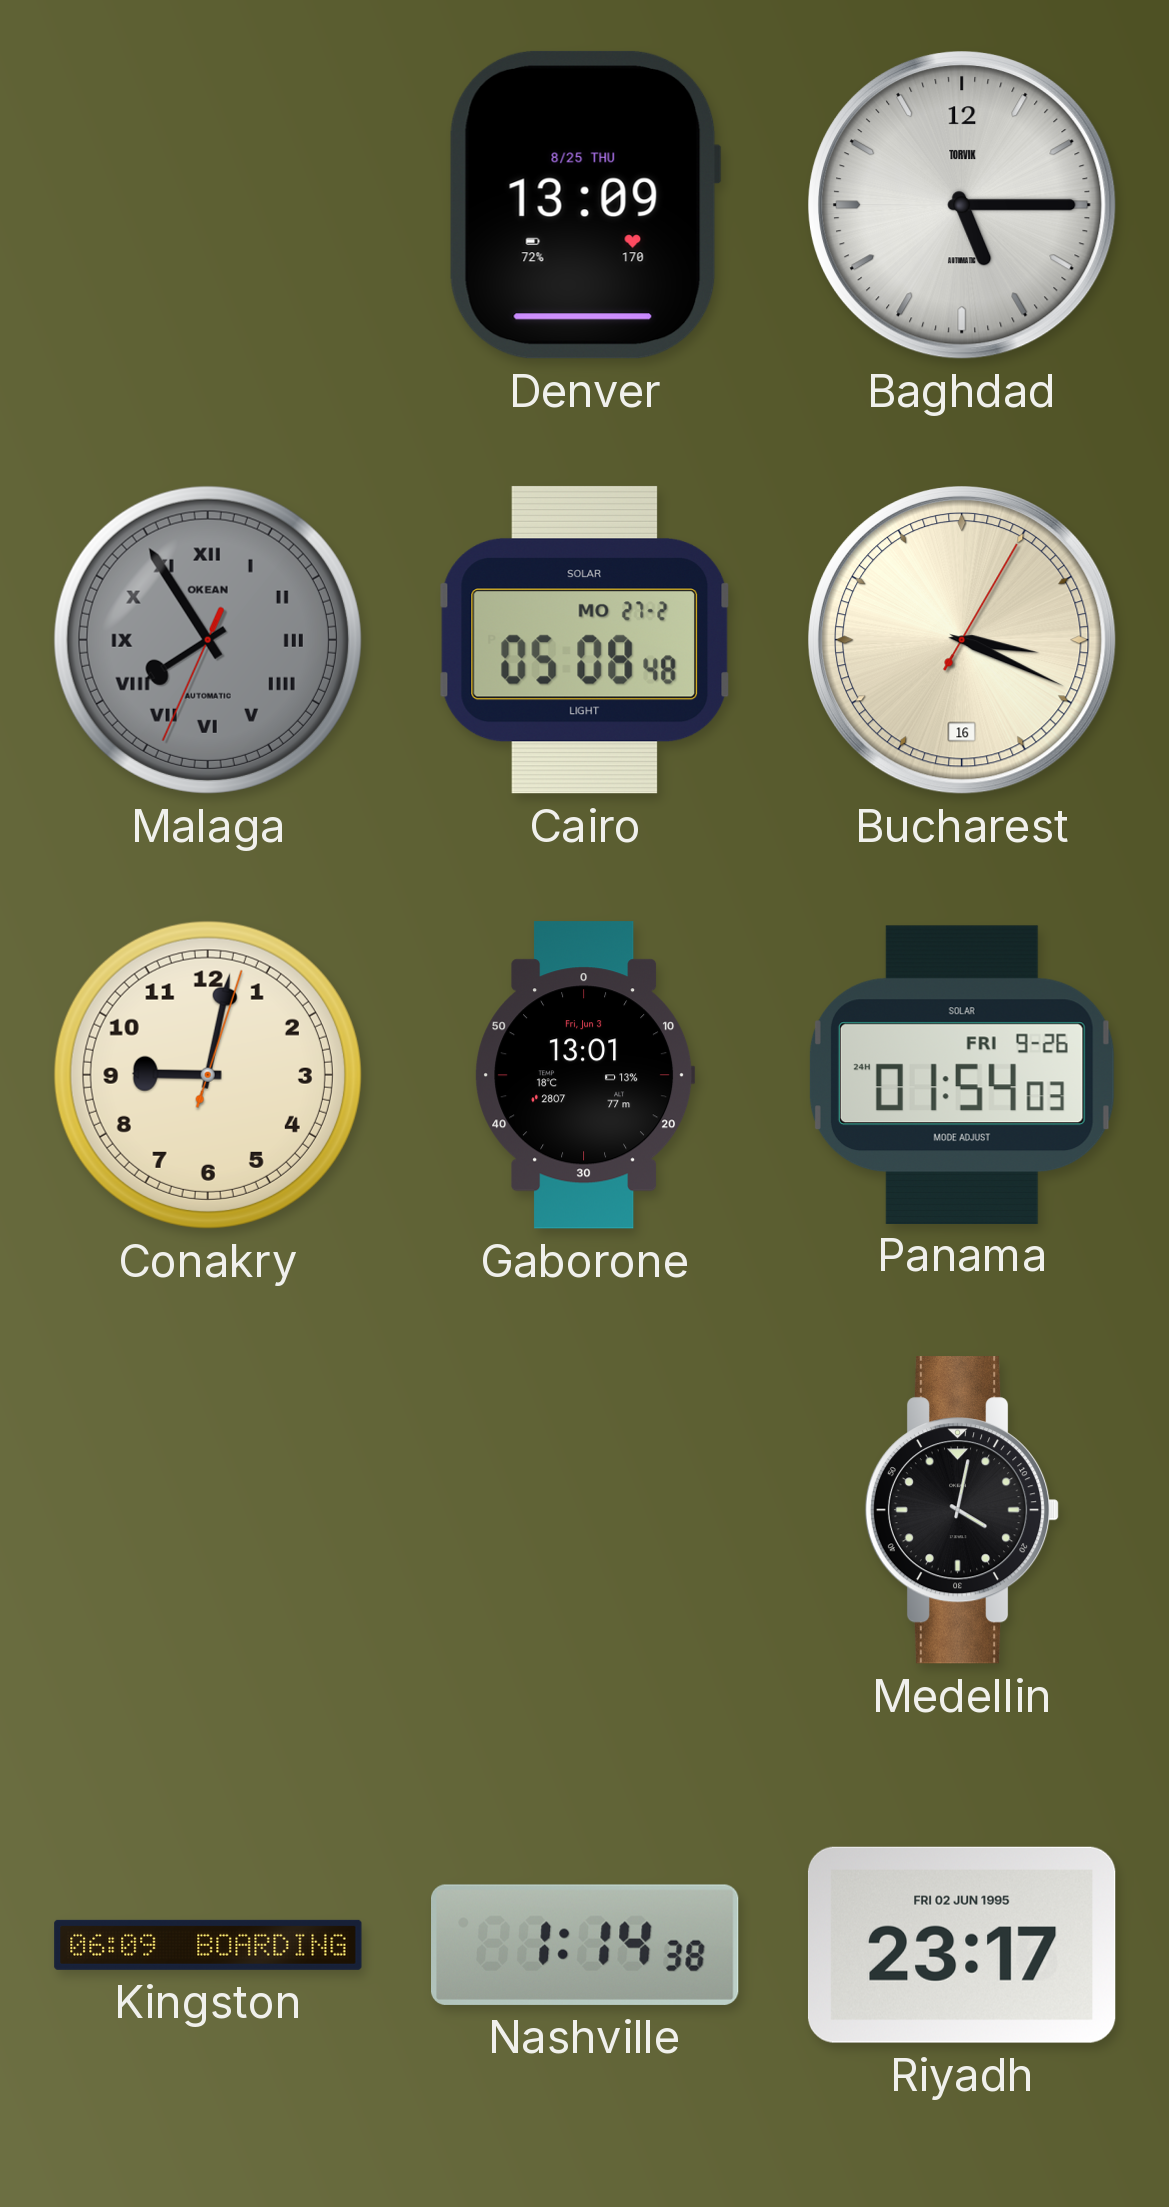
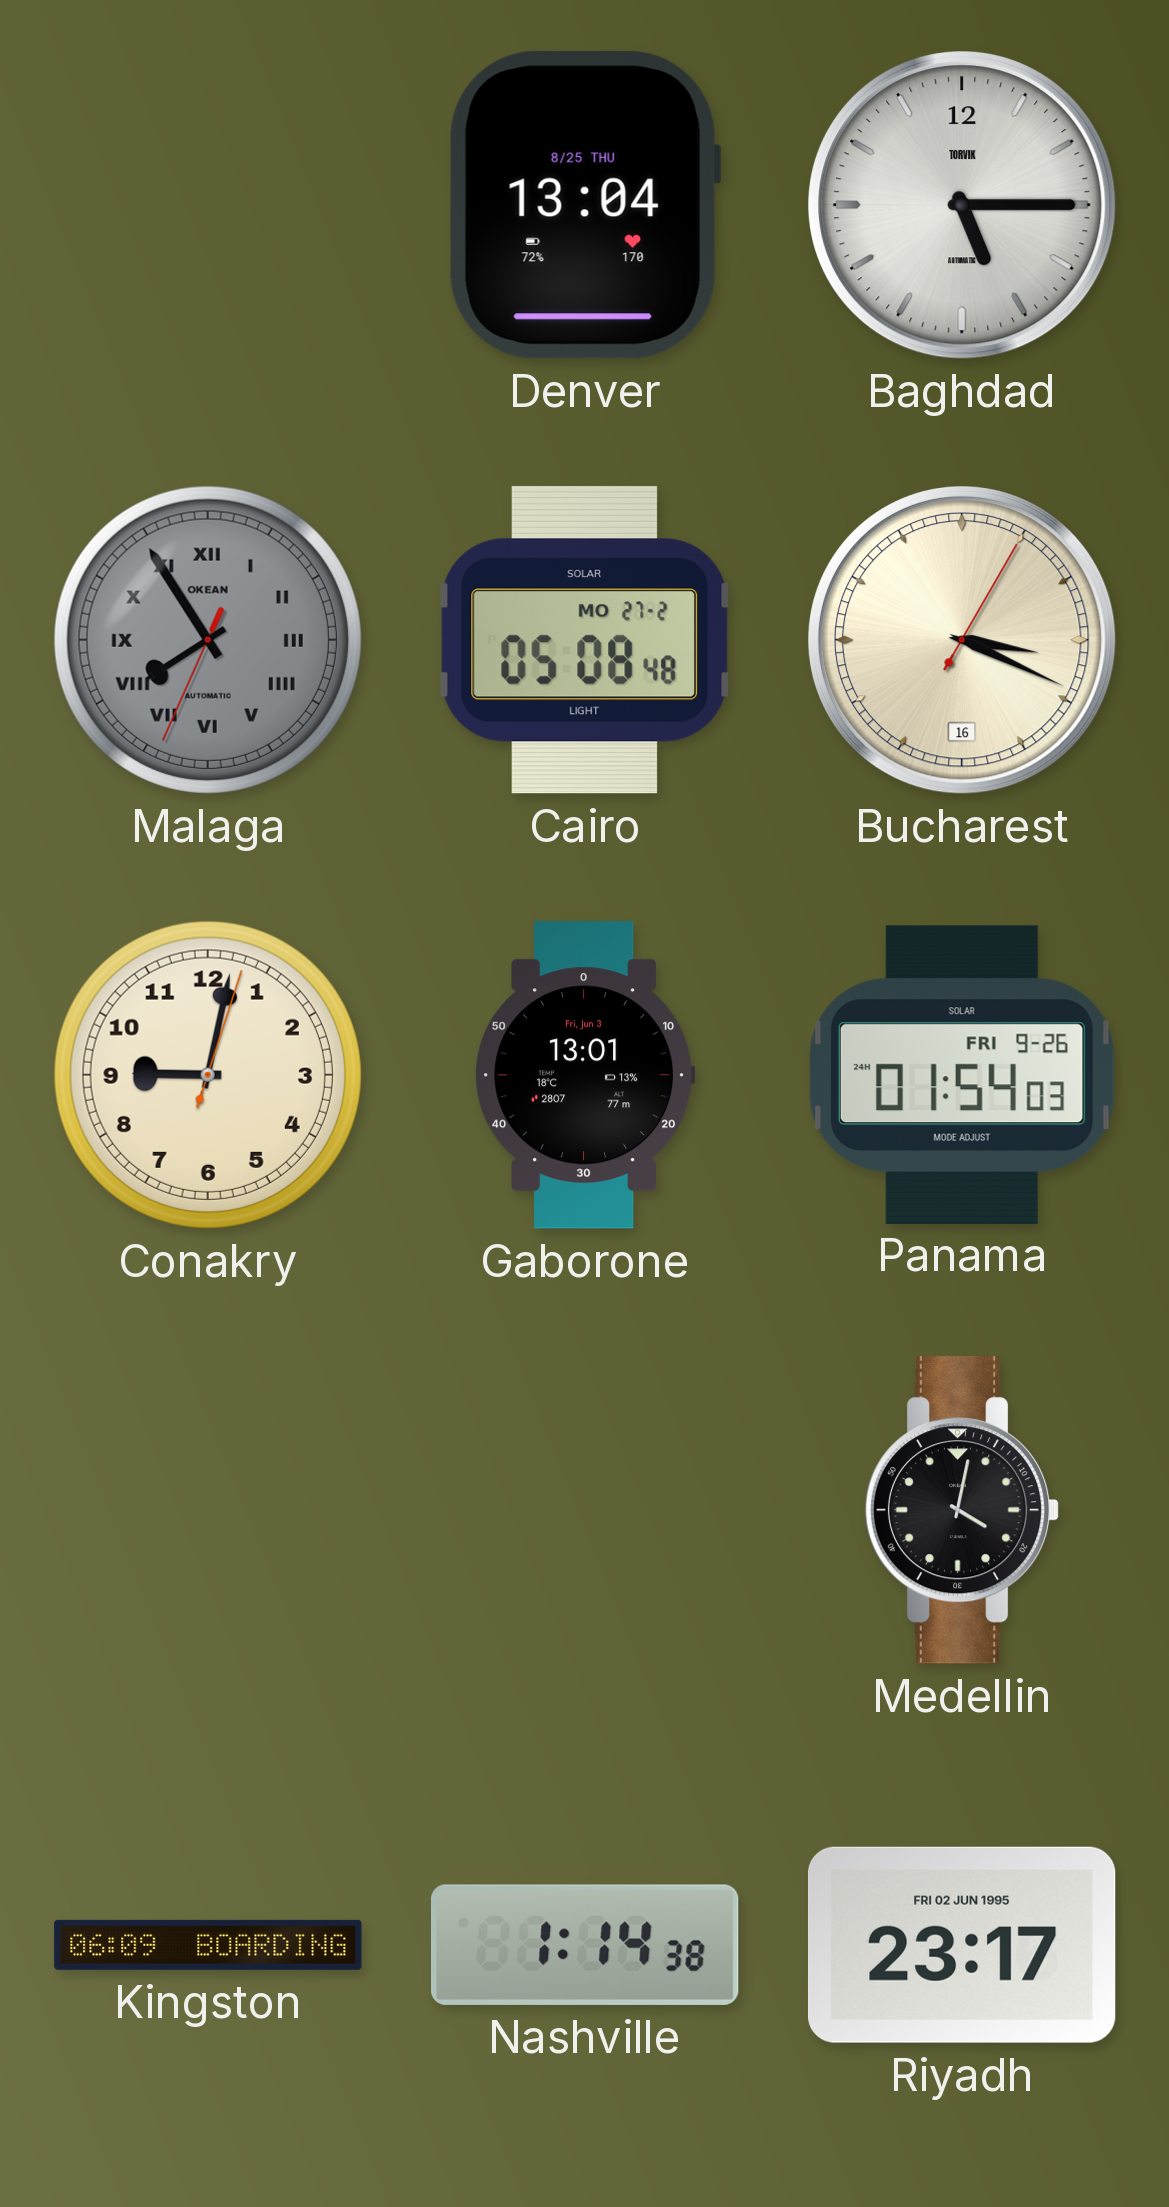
Denver: 13:09 -> 13:04
